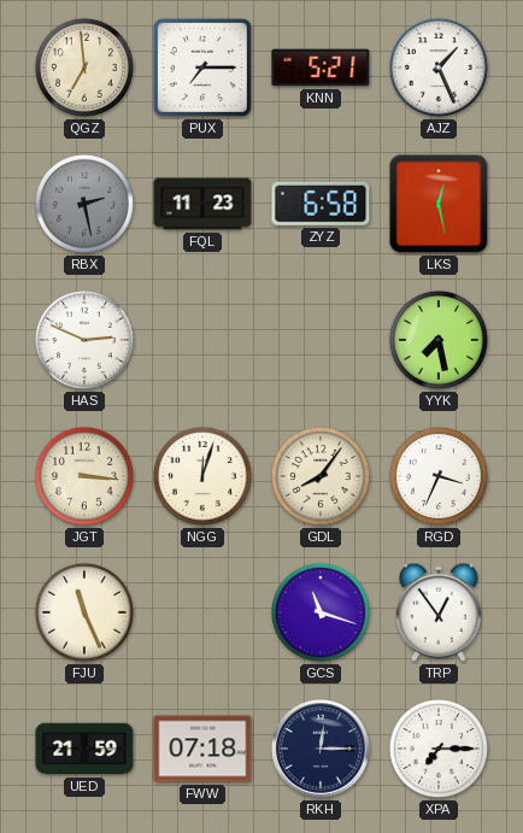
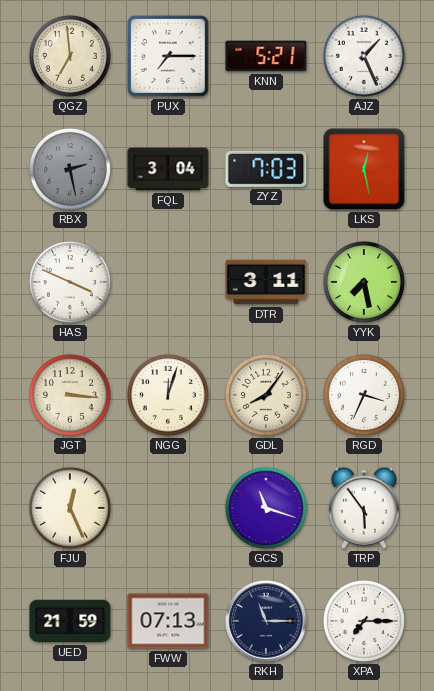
FQL: 11:23 -> 3:04
ZYZ: 6:58 -> 7:03
HAS: 2:49 -> 3:49
DTR: none -> 3:11
FJU: 11:26 -> 12:26
TRP: 12:54 -> 5:54
FWW: 07:18 -> 07:13
RKH: 12:15 -> 11:15
